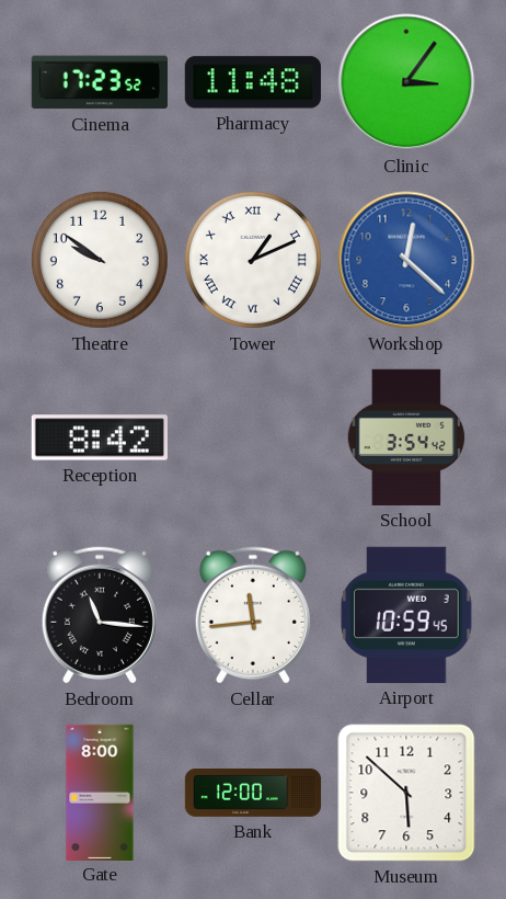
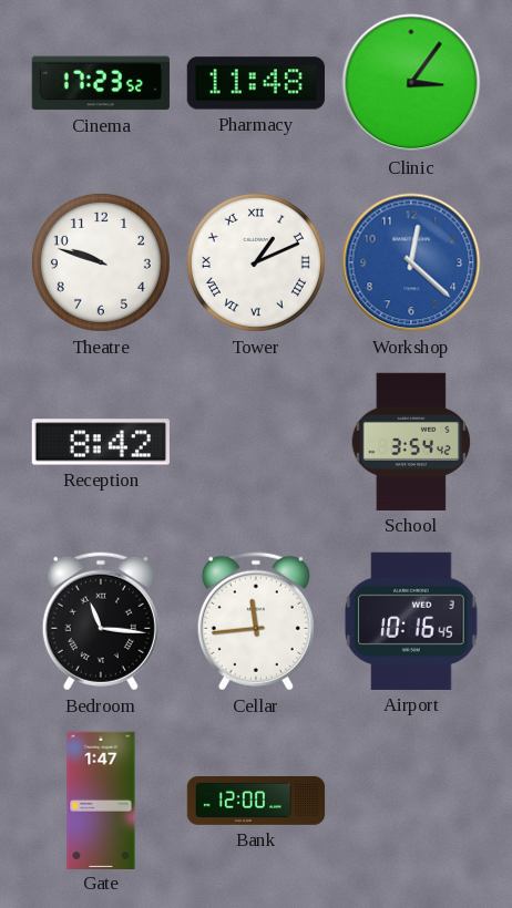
Theatre: 9:51 -> 9:48
Airport: 10:59 -> 10:16
Gate: 8:00 -> 1:47
Museum: 5:52 -> none
